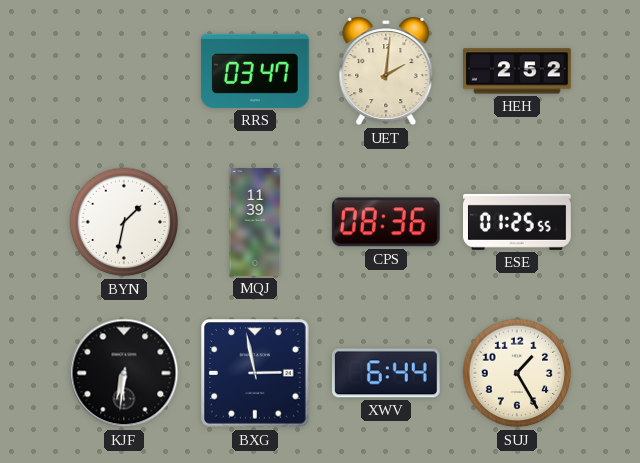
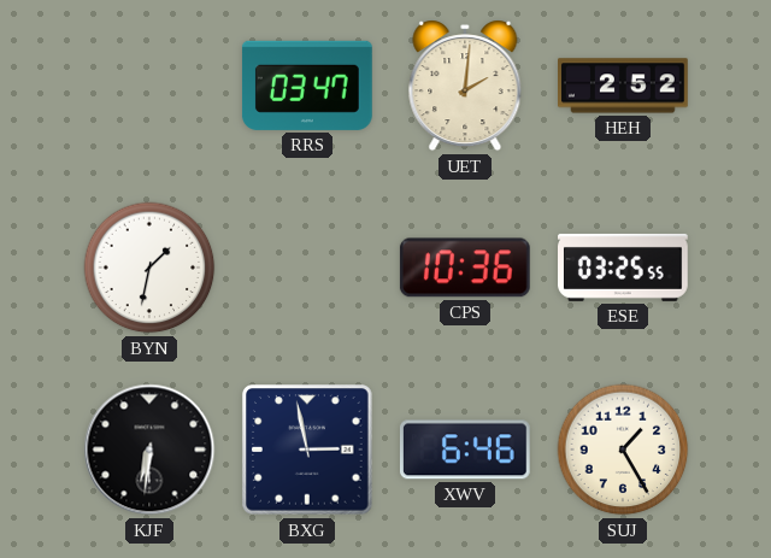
MQJ: 11:39 -> none
CPS: 08:36 -> 10:36
ESE: 01:25 -> 03:25
XWV: 6:44 -> 6:46
